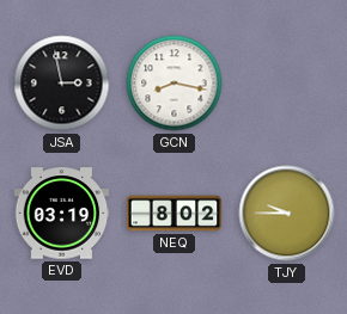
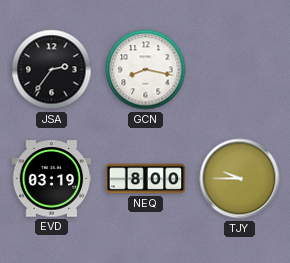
JSA: 2:58 -> 2:36
NEQ: 8:02 -> 8:00
